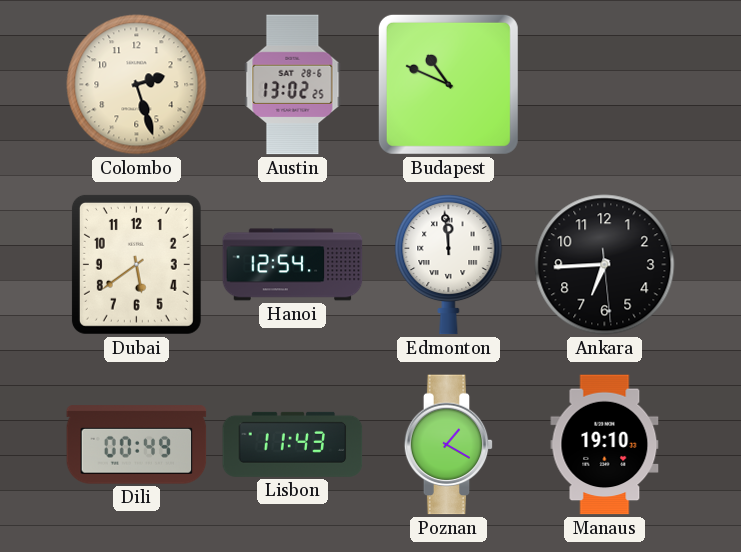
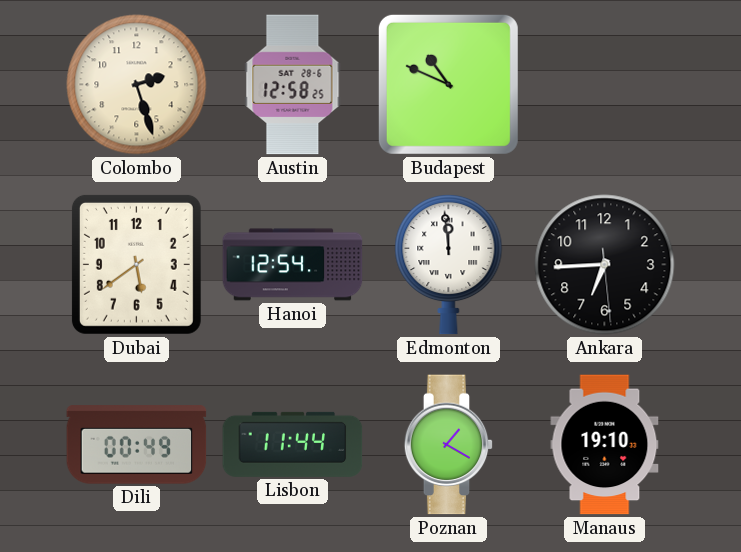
Austin: 13:02 -> 12:58
Lisbon: 11:43 -> 11:44
